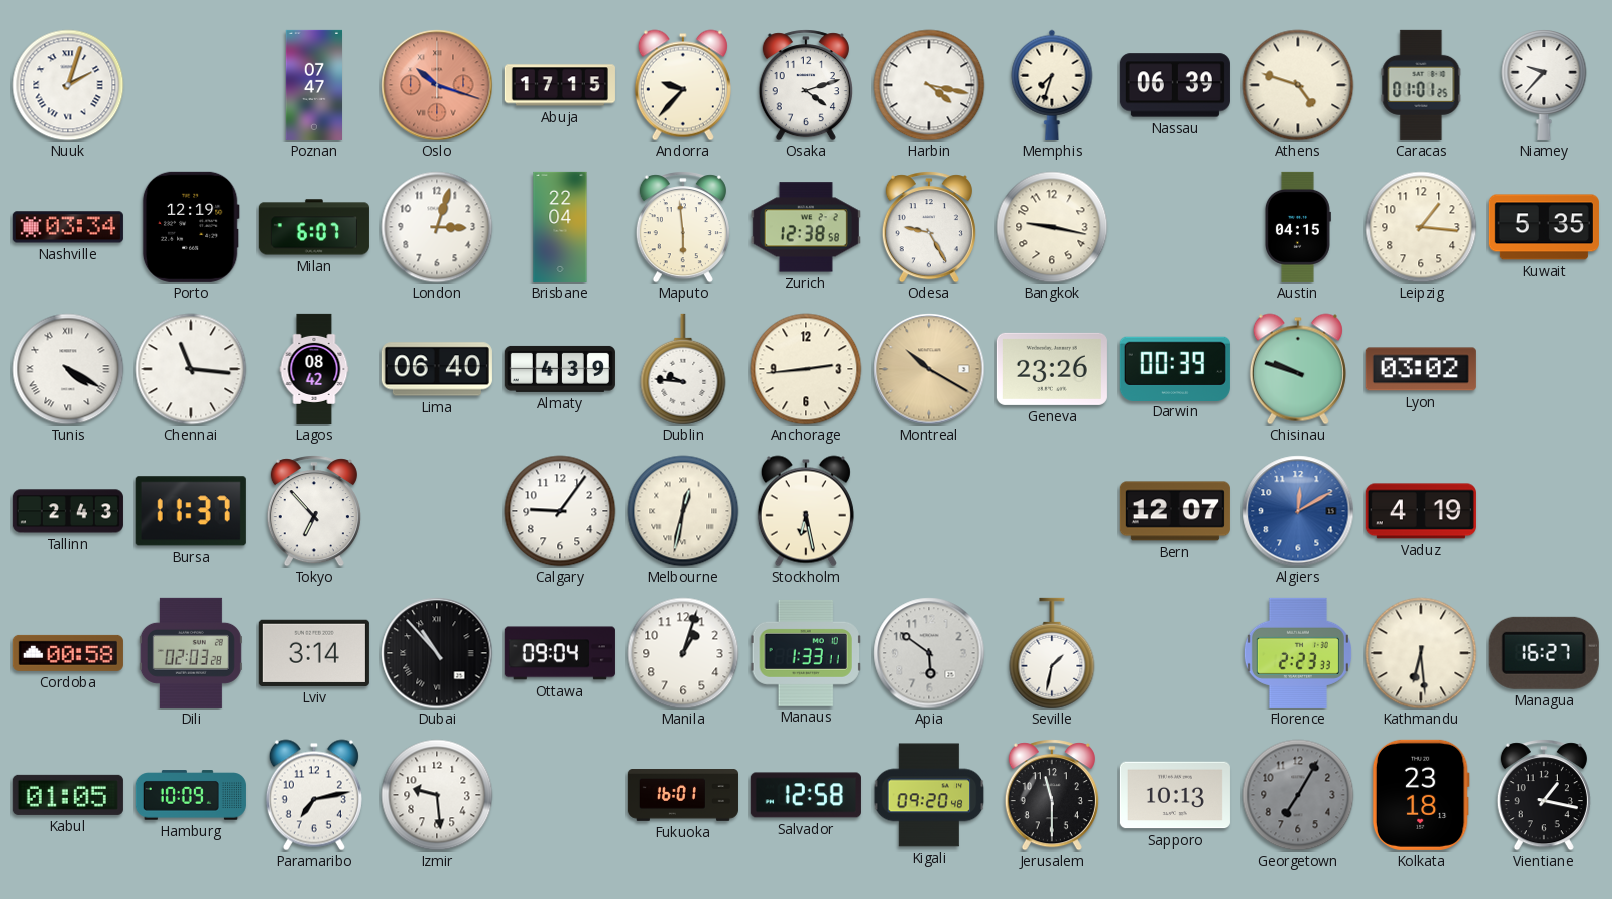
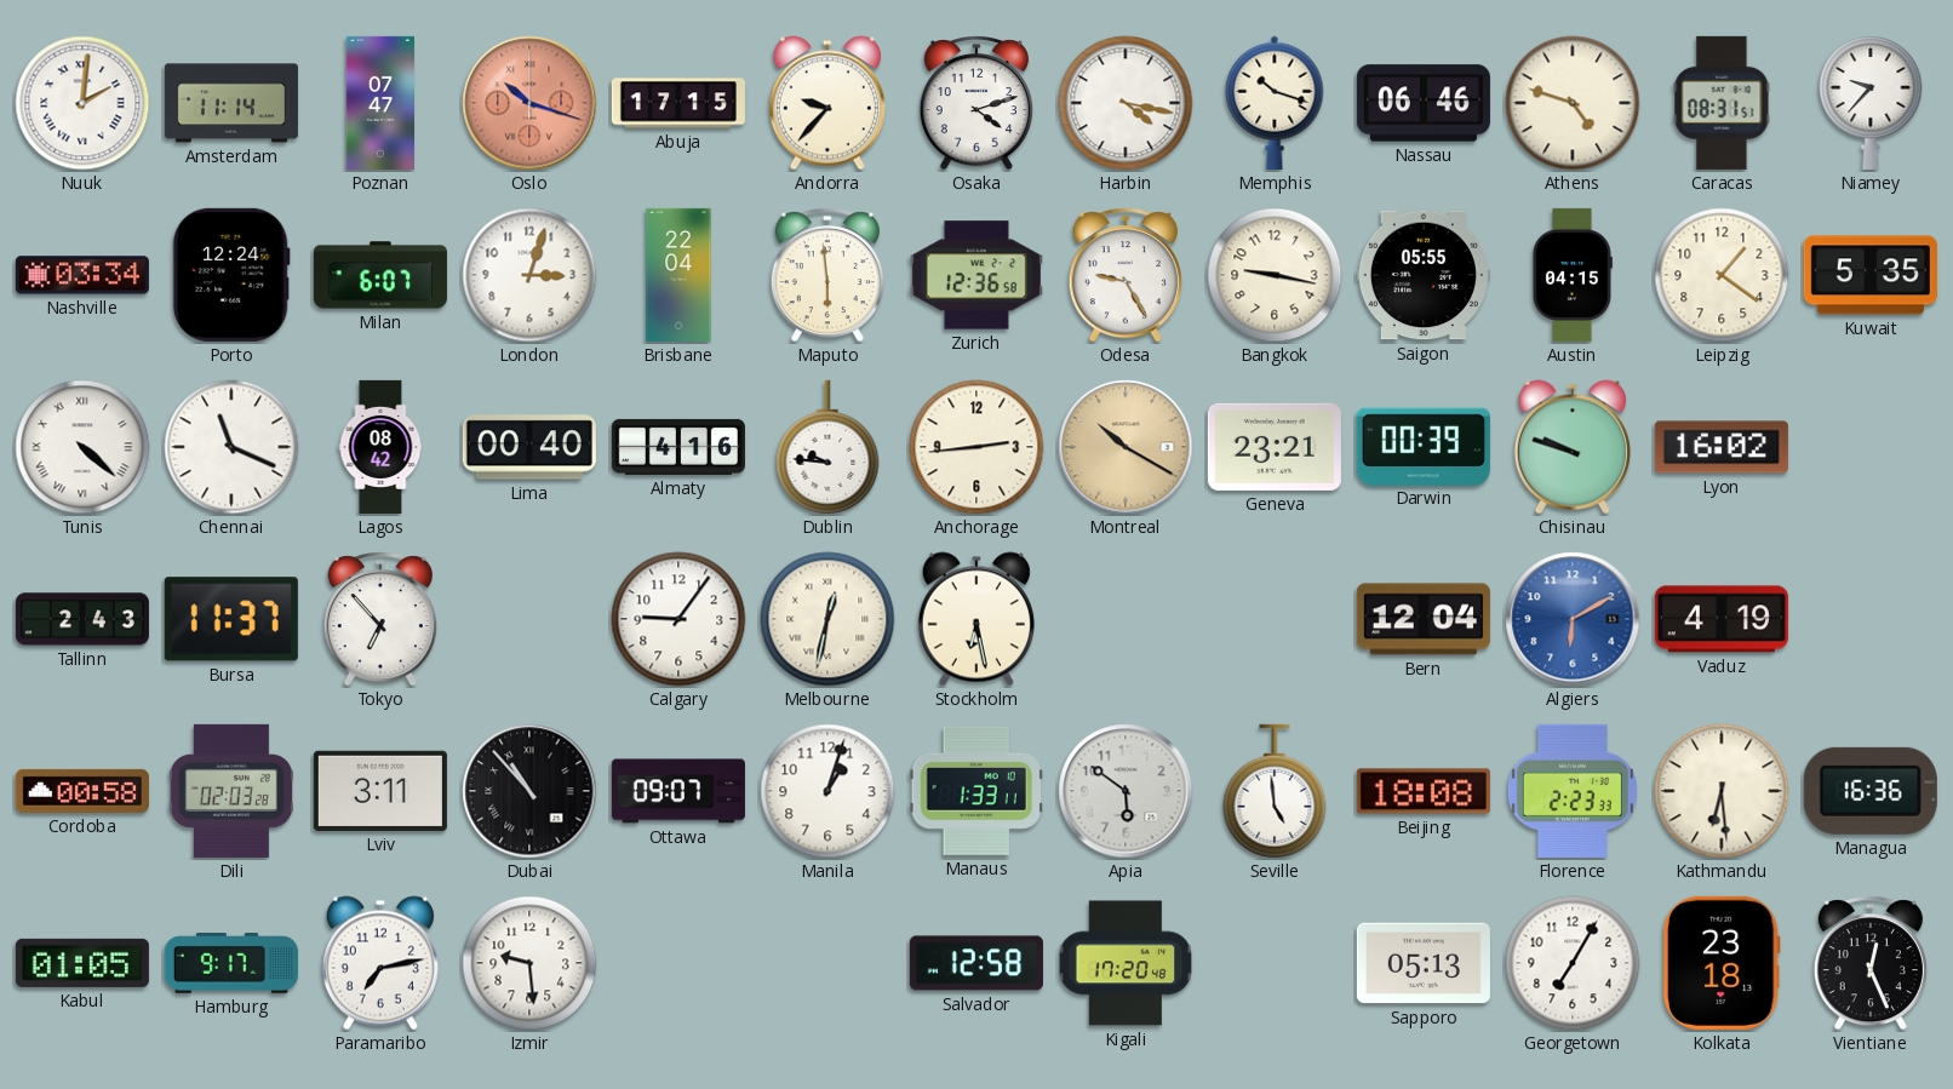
Nuuk: 2:03 -> 2:01
Amsterdam: none -> 11:14
Memphis: 7:33 -> 10:18
Nassau: 06:39 -> 06:46
Caracas: 01:01 -> 08:31
Porto: 12:19 -> 12:24
Zurich: 12:38 -> 12:36
Saigon: none -> 05:55
Leipzig: 1:16 -> 1:21
Tunis: 4:20 -> 4:22
Chennai: 11:16 -> 11:19
Lima: 06:40 -> 00:40
Almaty: 4:39 -> 4:16
Geneva: 23:26 -> 23:21
Lyon: 03:02 -> 16:02
Bern: 12:07 -> 12:04
Algiers: 12:10 -> 6:10
Lviv: 3:14 -> 3:11
Ottawa: 09:04 -> 09:07
Seville: 1:32 -> 4:59
Beijing: none -> 18:08
Managua: 16:27 -> 16:36
Hamburg: 10:09 -> 9:17
Fukuoka: 16:01 -> none
Kigali: 09:20 -> 17:20
Jerusalem: 11:30 -> none
Sapporo: 10:13 -> 05:13
Georgetown dial: grey -> white
Vientiane: 1:17 -> 12:26
